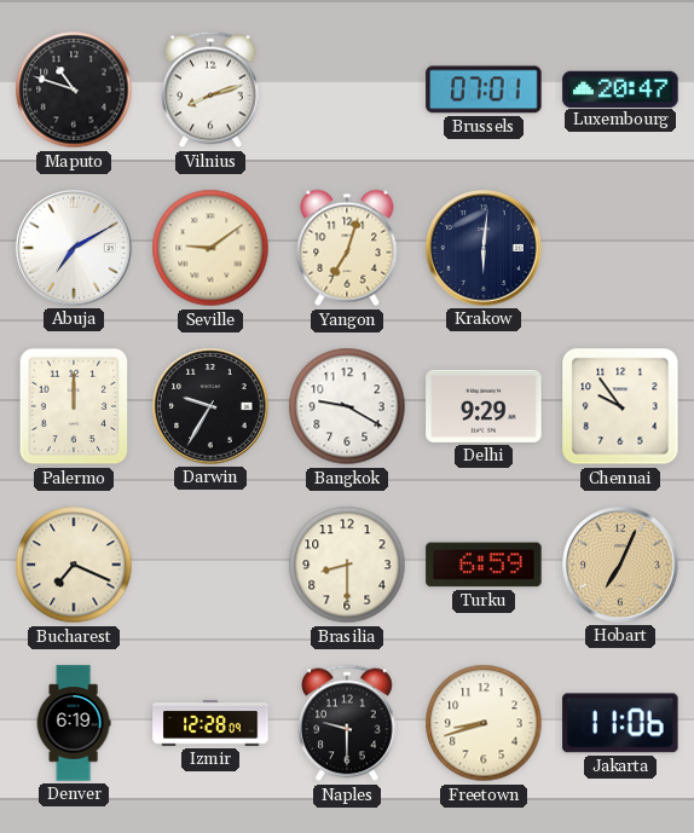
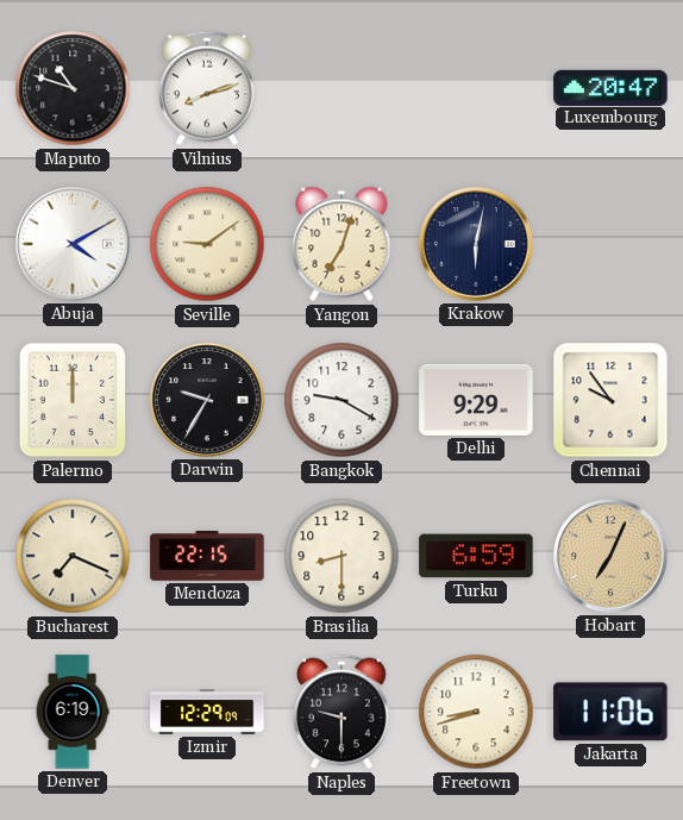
Brussels: 07:01 -> none
Abuja: 7:10 -> 4:10
Krakow: 6:01 -> 6:02
Mendoza: none -> 22:15
Izmir: 12:28 -> 12:29
